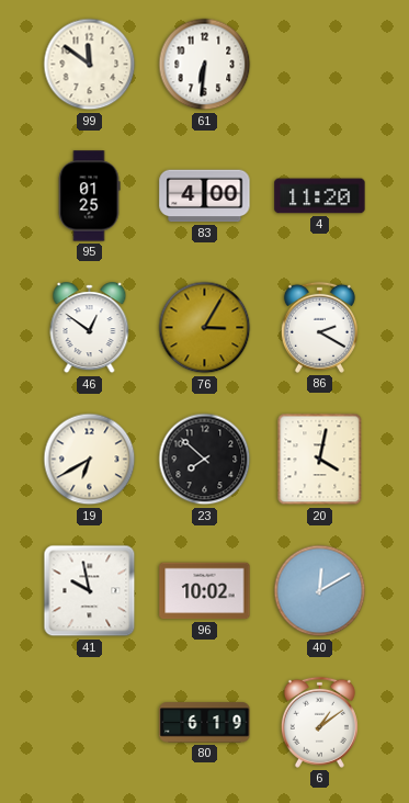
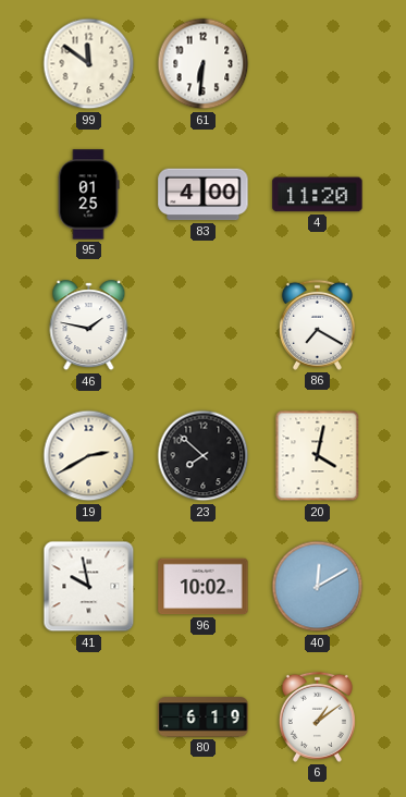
46: 12:51 -> 1:47
76: 3:05 -> none
86: 2:20 -> 7:20
19: 6:40 -> 2:40
